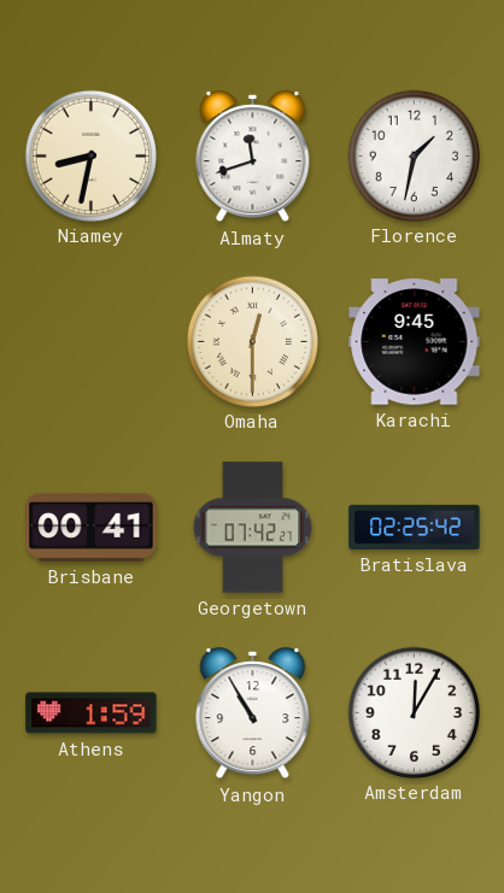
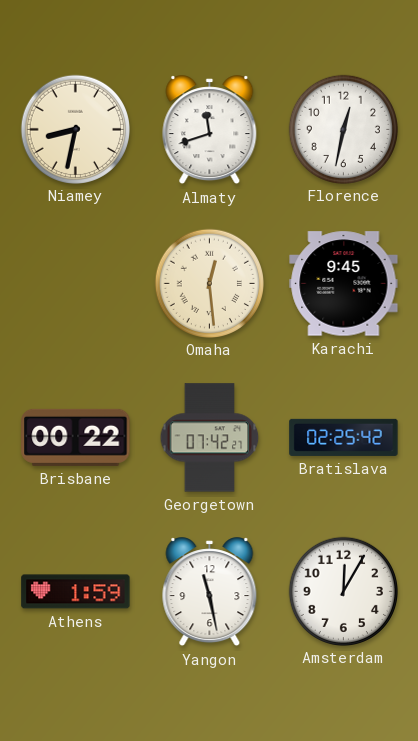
Florence: 1:32 -> 12:32
Omaha: 12:30 -> 12:29
Brisbane: 00:41 -> 00:22
Yangon: 10:55 -> 11:28
